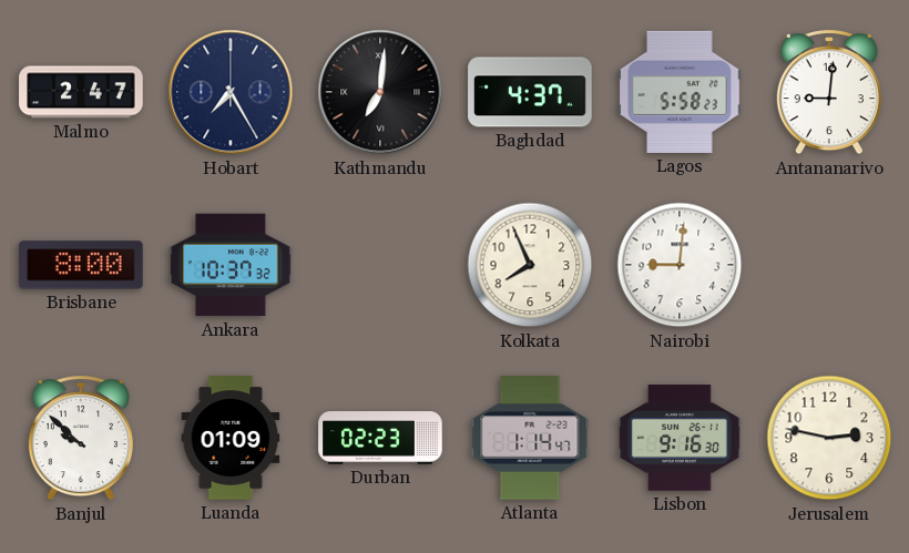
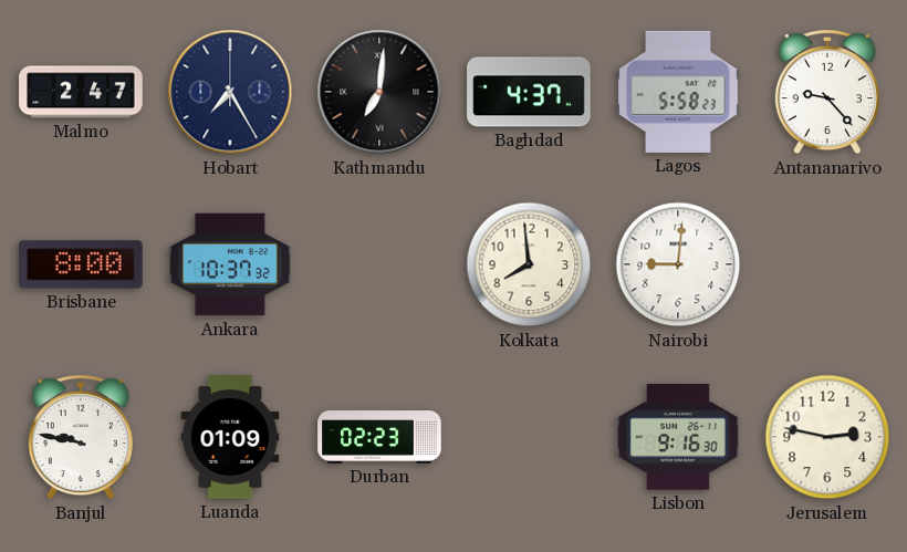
Antananarivo: 9:01 -> 9:23
Kolkata: 7:56 -> 7:59
Banjul: 9:52 -> 9:47
Atlanta: 1:14 -> none
